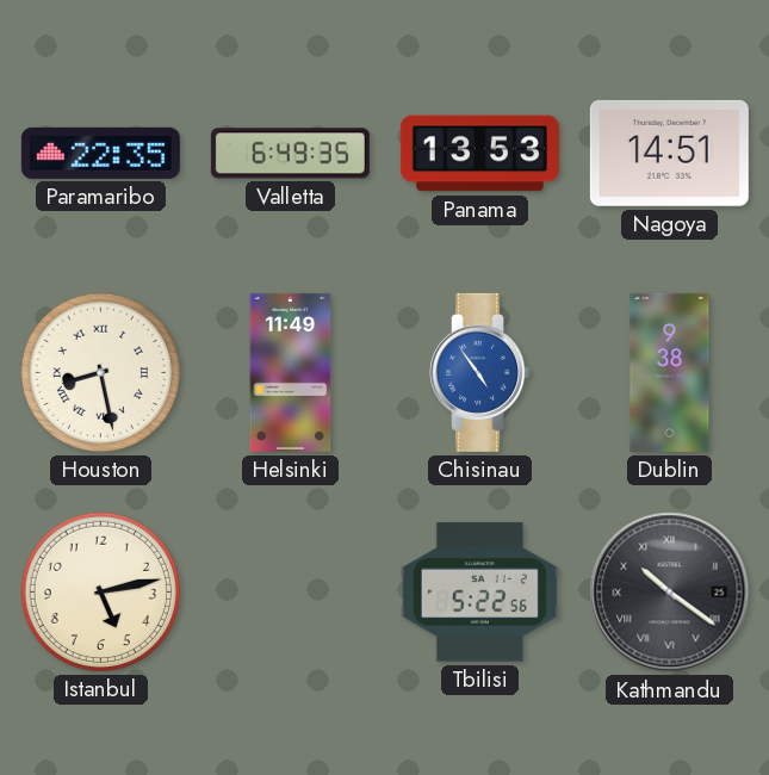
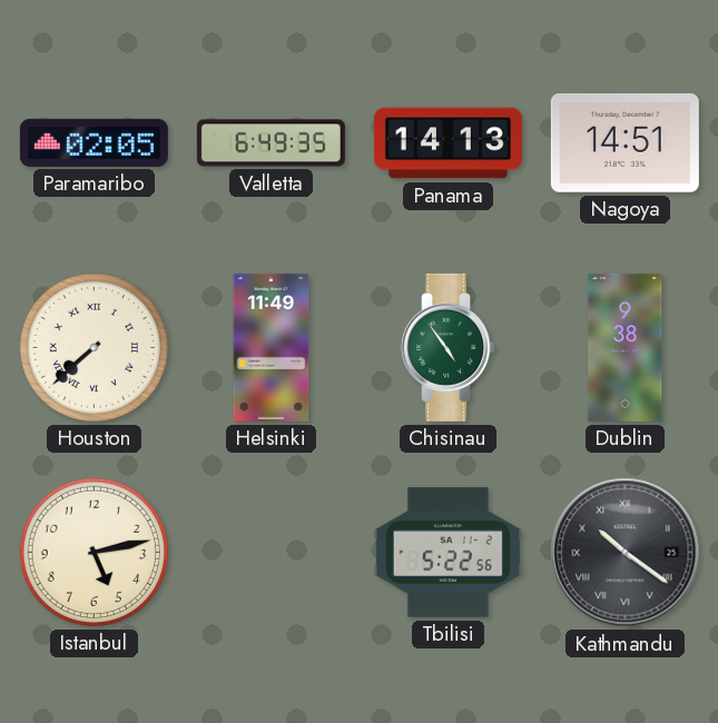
Paramaribo: 22:35 -> 02:05
Panama: 13:53 -> 14:13
Houston: 8:28 -> 7:38
Chisinau dial: blue -> green
